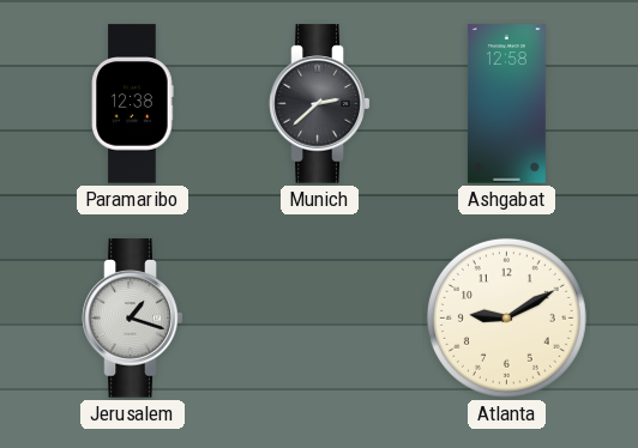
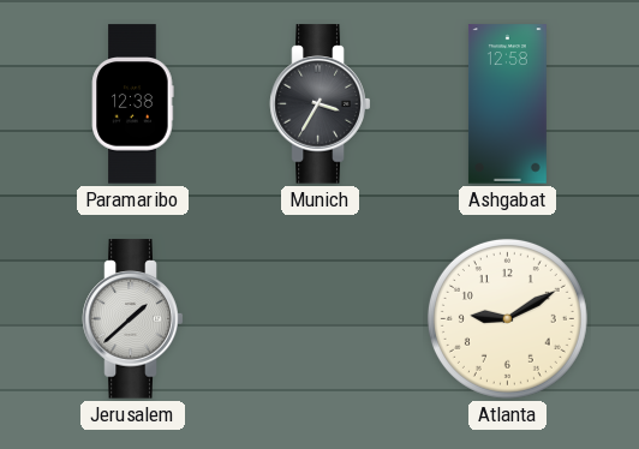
Munich: 2:38 -> 3:35
Jerusalem: 1:18 -> 1:38
